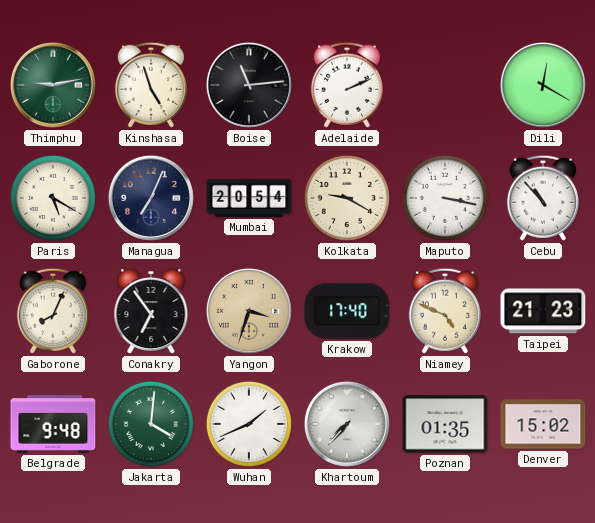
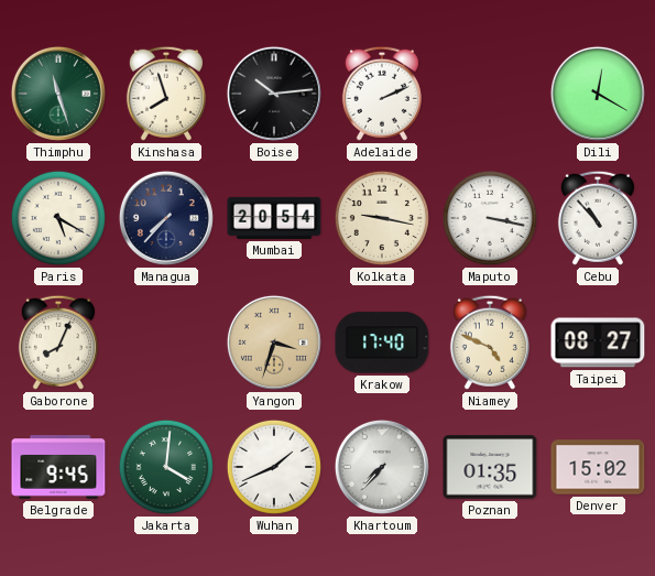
Thimphu: 9:13 -> 11:27
Kinshasa: 4:57 -> 7:57
Boise: 11:14 -> 10:14
Managua: 7:04 -> 7:37
Kolkata: 9:20 -> 9:17
Conakry: 6:54 -> none
Taipei: 21:23 -> 08:27
Belgrade: 9:48 -> 9:45
